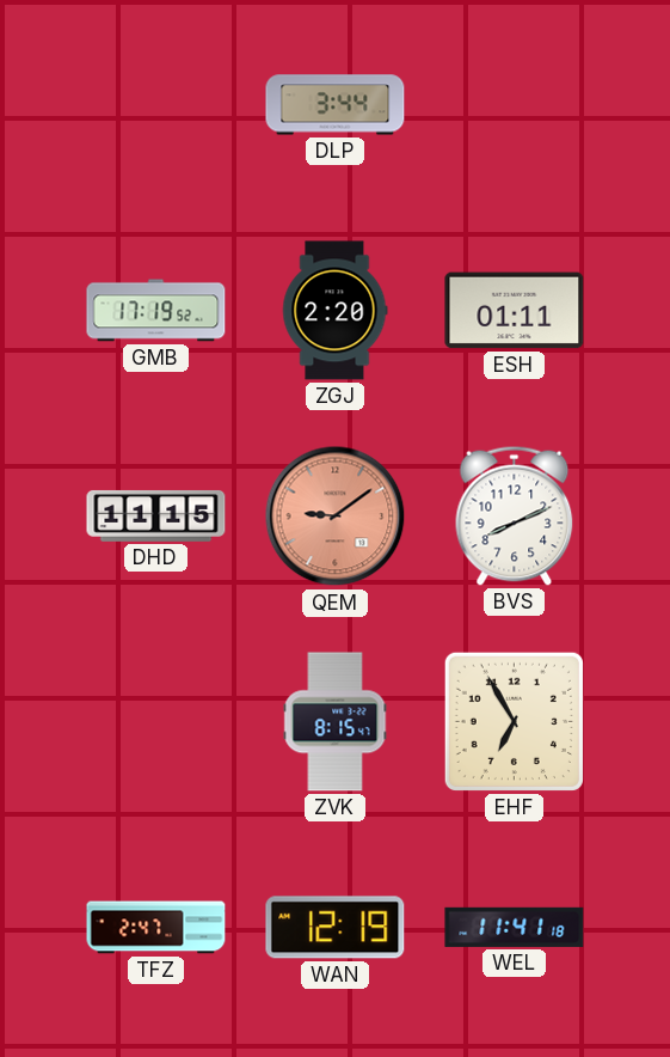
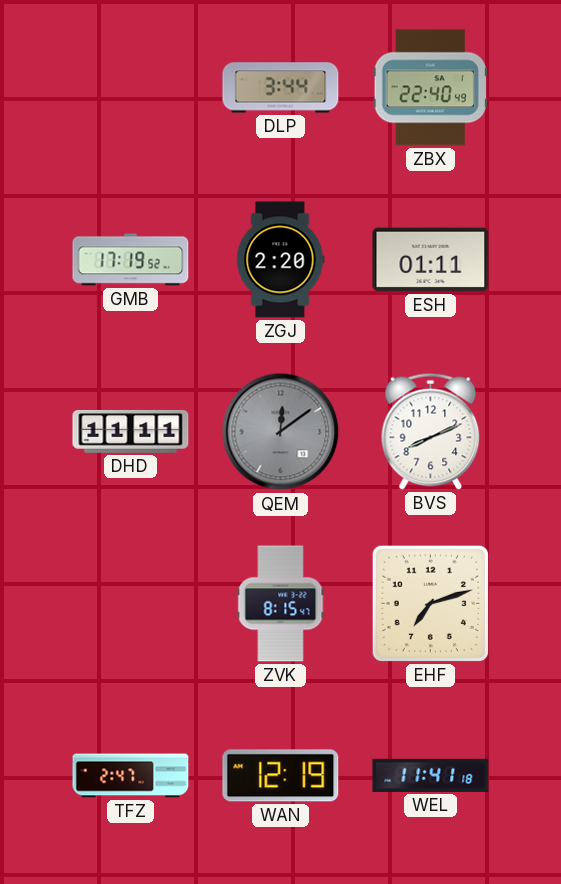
ZBX: none -> 22:40
DHD: 11:15 -> 11:11
QEM: 9:09 -> 12:09
QEM dial: salmon -> grey
EHF: 6:55 -> 7:12
